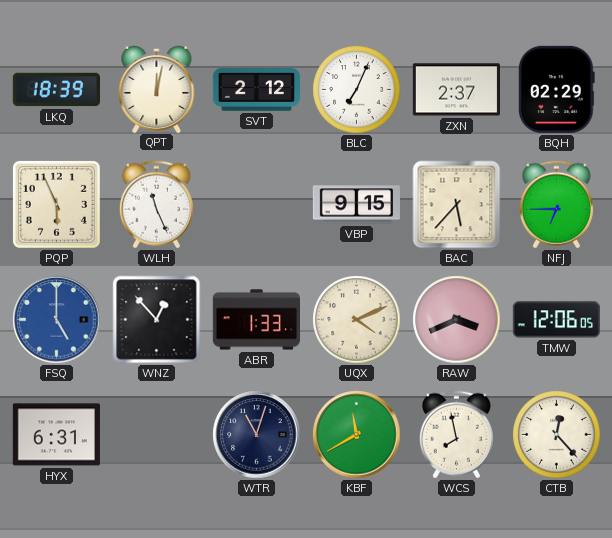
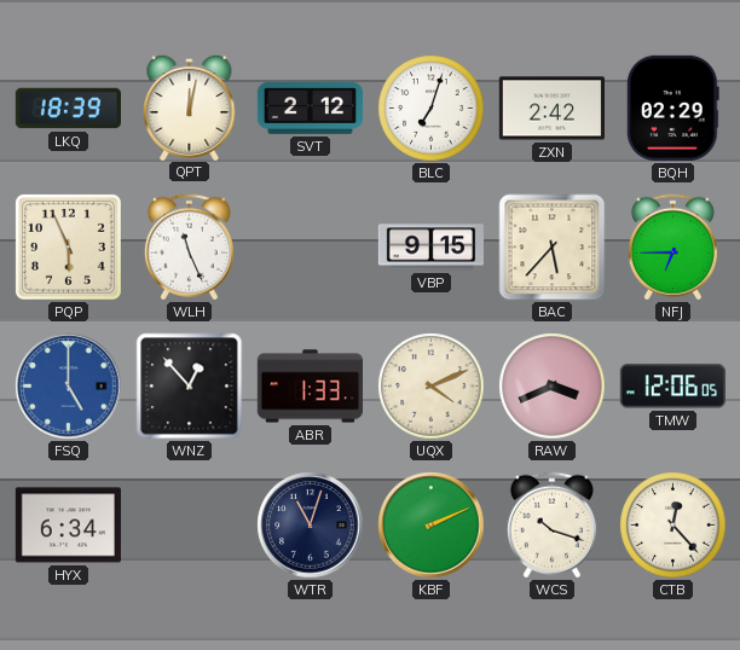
BLC: 7:04 -> 7:03
ZXN: 2:37 -> 2:42
HYX: 6:31 -> 6:34
KBF: 11:40 -> 2:11
WCS: 7:58 -> 10:18
